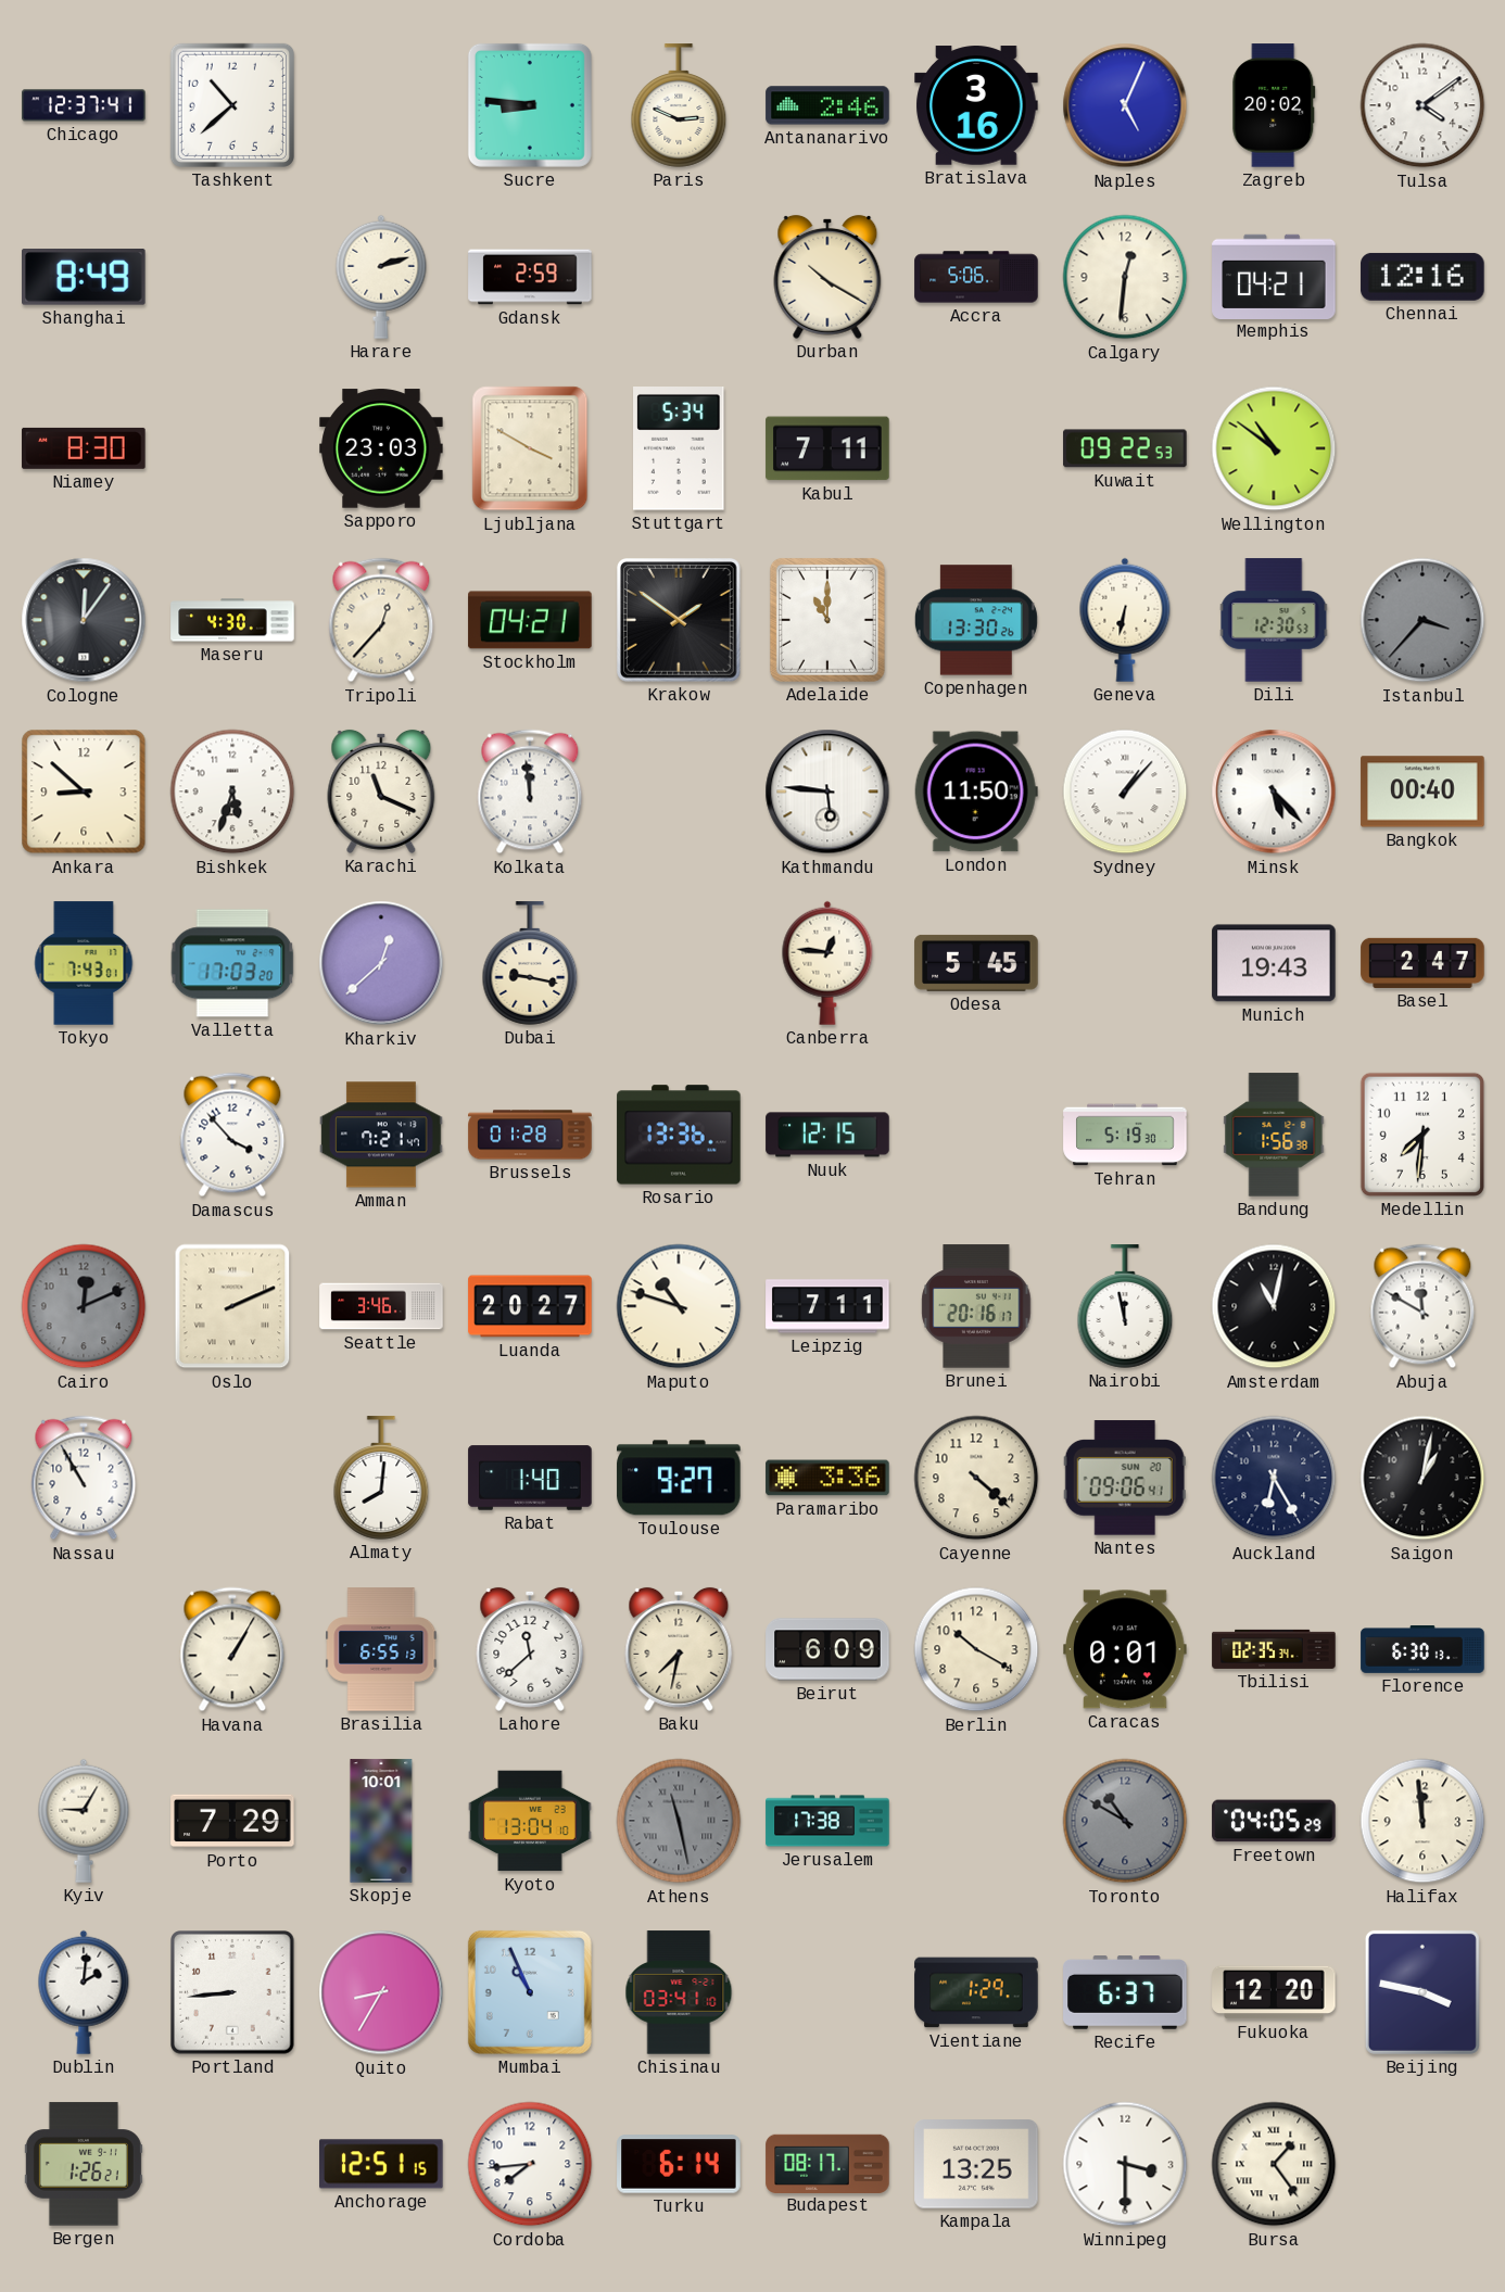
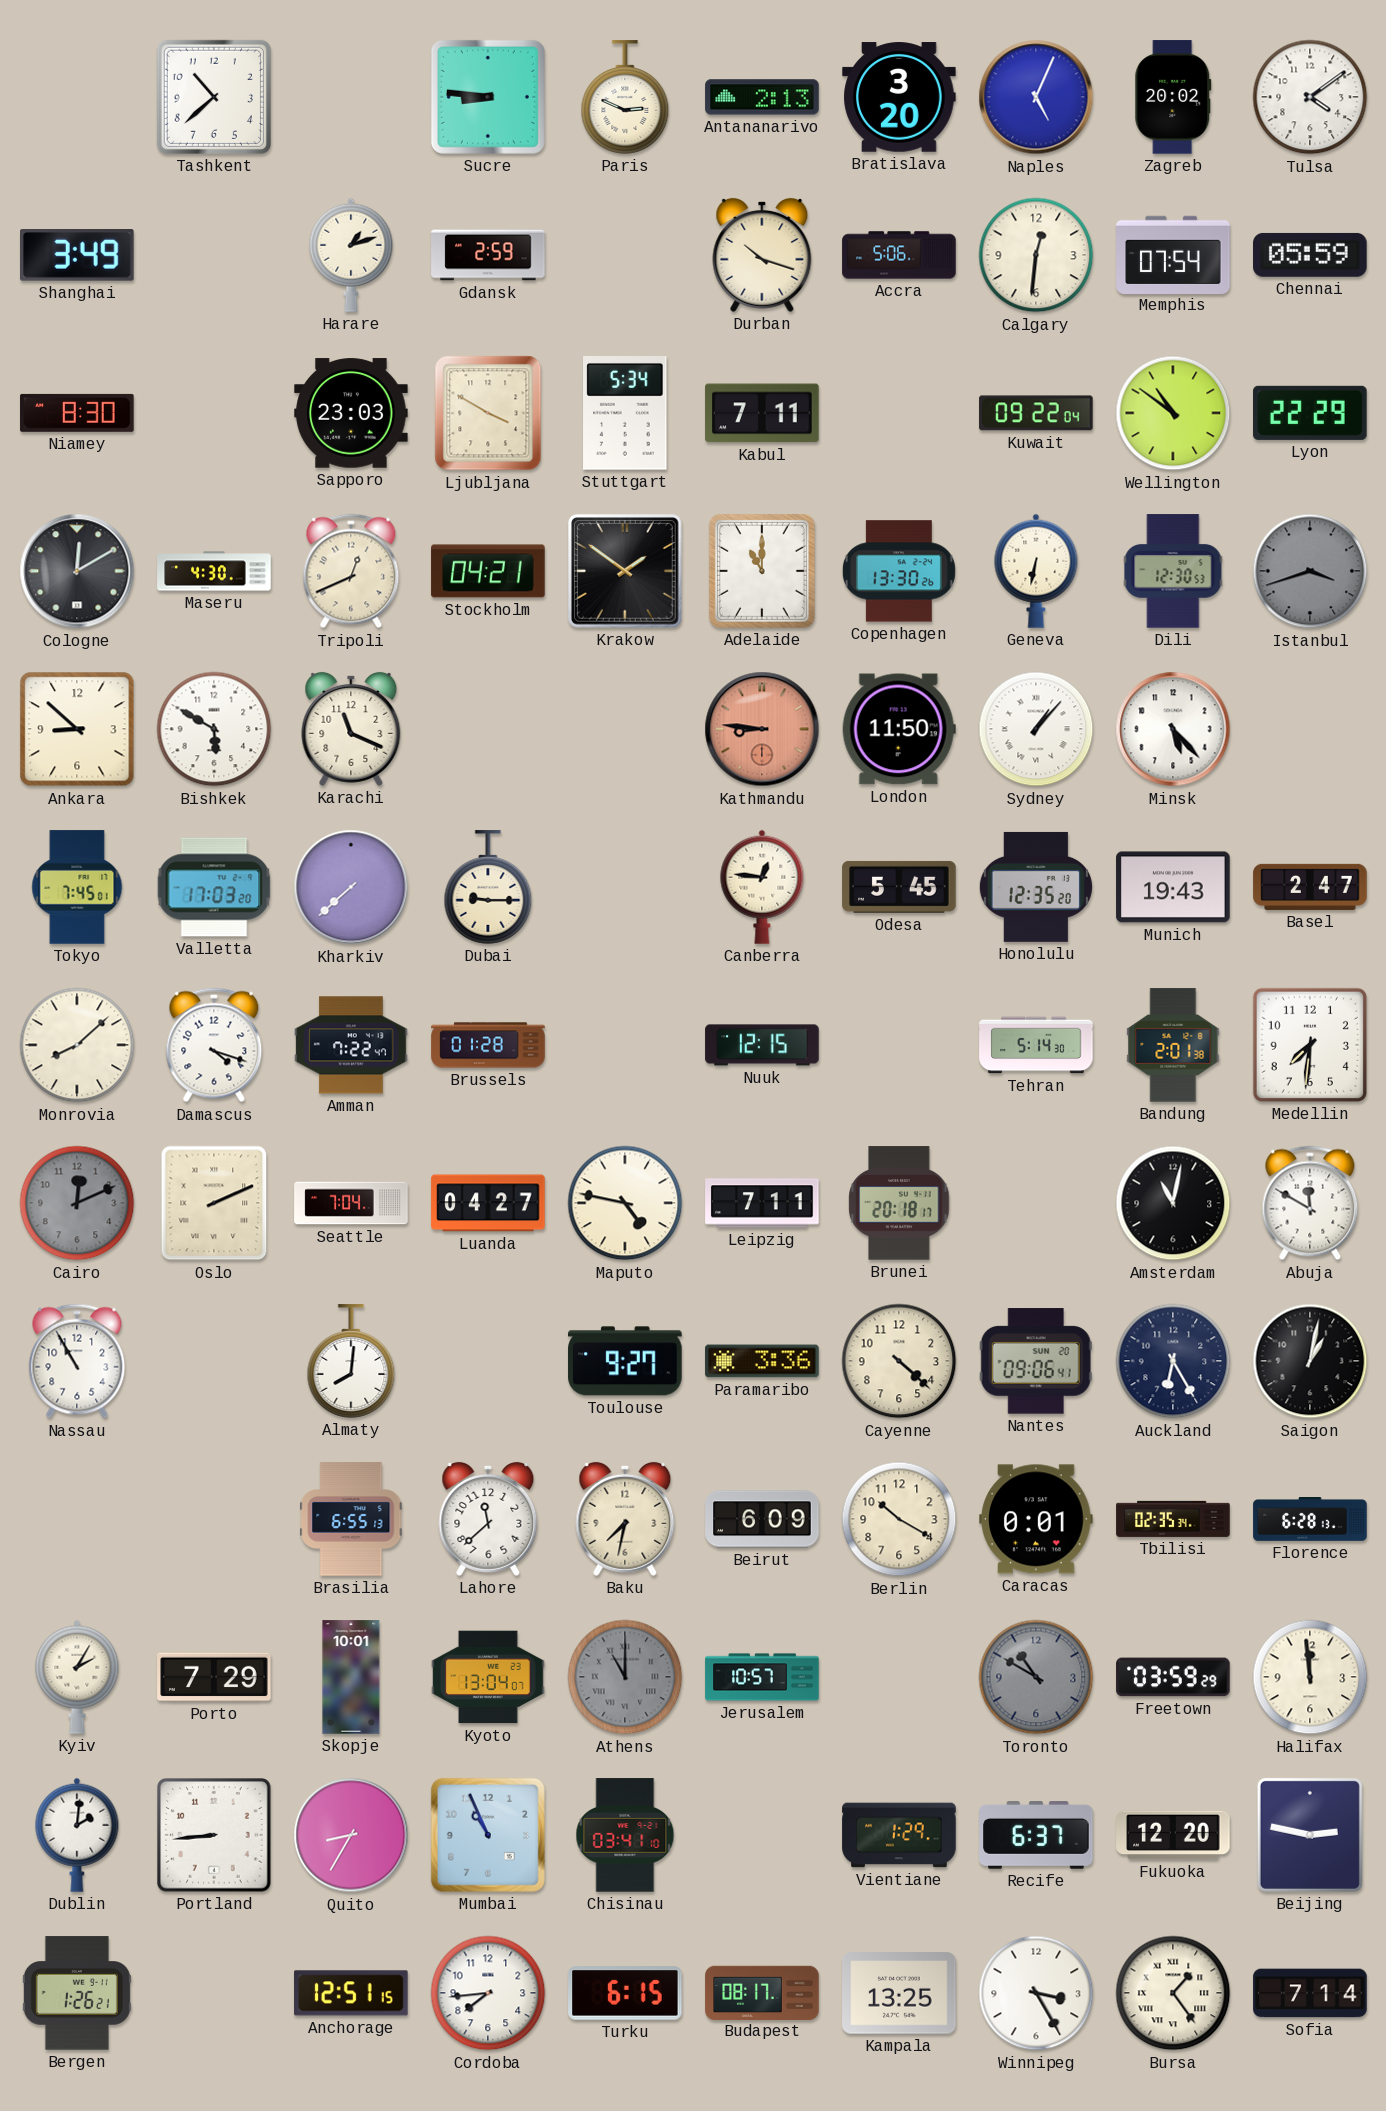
Chicago: 12:37 -> none
Antananarivo: 2:46 -> 2:13
Bratislava: 3:16 -> 3:20
Shanghai: 8:49 -> 3:49
Harare: 2:12 -> 1:12
Durban: 10:20 -> 10:18
Memphis: 04:21 -> 07:54
Chennai: 12:16 -> 05:59
Kuwait: 09:22:53 -> 09:22:04
Lyon: none -> 22:29
Cologne: 12:06 -> 12:10
Tripoli: 12:37 -> 12:41
Istanbul: 3:37 -> 3:42
Bishkek: 5:33 -> 5:50
Kolkata: 11:59 -> none
Kathmandu: 5:46 -> 8:46
Kathmandu dial: white -> salmon
Bangkok: 00:40 -> none
Tokyo: 7:43 -> 7:45
Kharkiv: 12:38 -> 7:38
Dubai: 9:17 -> 9:15
Honolulu: none -> 12:35
Monrovia: none -> 8:08
Damascus: 3:53 -> 4:18
Amman: 7:21 -> 7:22
Rosario: 13:36 -> none
Tehran: 5:19 -> 5:14
Bandung: 1:56 -> 2:01
Seattle: 3:46 -> 7:04
Luanda: 20:27 -> 04:27
Maputo: 10:48 -> 4:47
Brunei: 20:16 -> 20:18
Nairobi: 11:58 -> none
Rabat: 1:40 -> none
Havana: 1:05 -> none
Florence: 6:30 -> 6:28
Kyiv: 9:05 -> 2:05
Kyoto: 13:04:10 -> 13:04:07
Athens: 11:28 -> 11:00
Jerusalem: 17:38 -> 10:57
Freetown: 04:05 -> 03:59
Beijing: 3:47 -> 2:47
Turku: 6:14 -> 6:15
Winnipeg: 3:30 -> 3:25
Sofia: none -> 7:14
